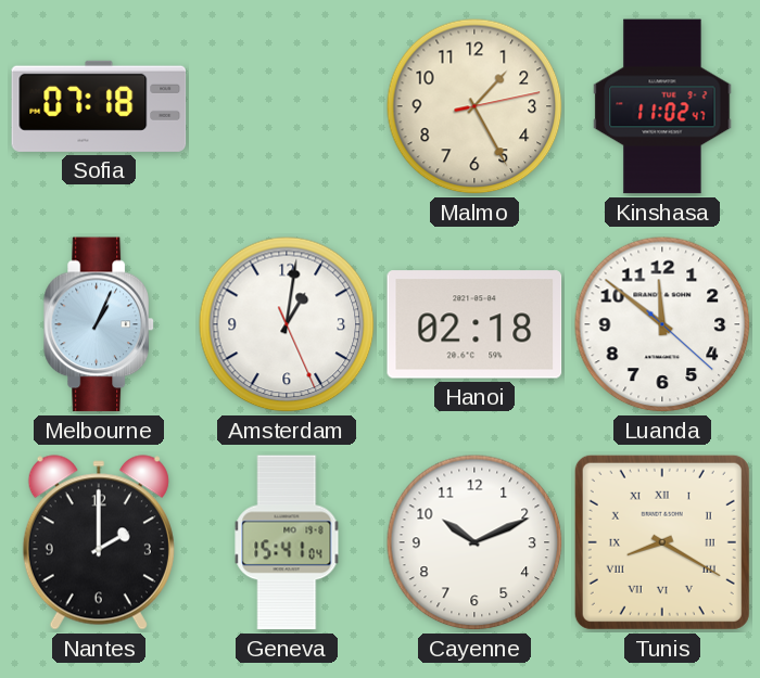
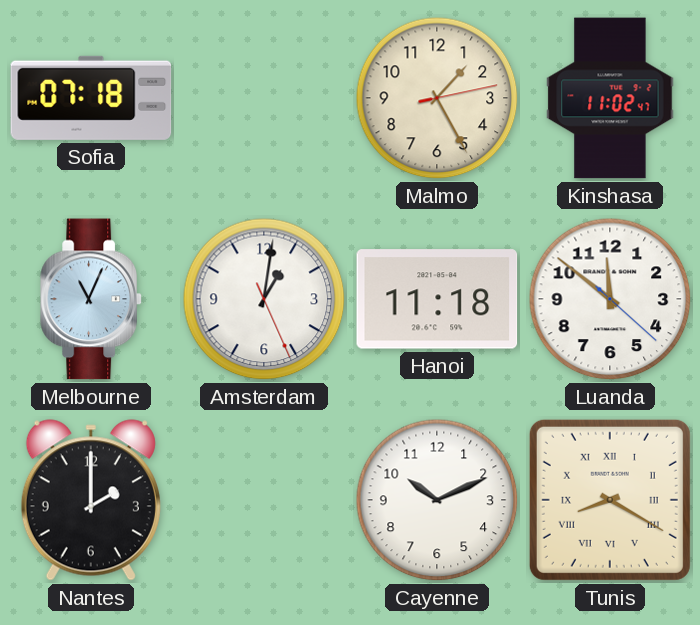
Melbourne: 1:04 -> 11:04
Hanoi: 02:18 -> 11:18
Geneva: 15:41 -> none
